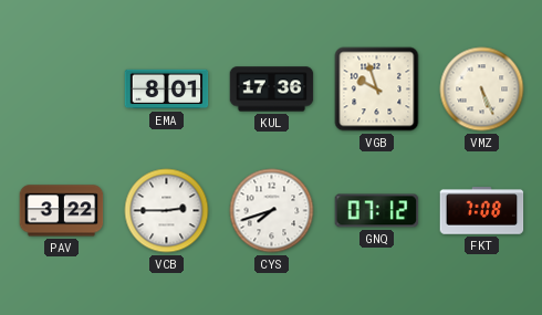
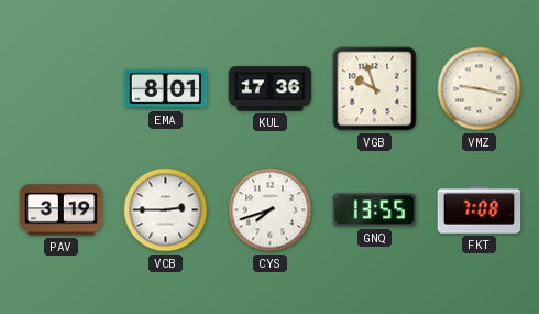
VMZ: 5:26 -> 9:17
PAV: 3:22 -> 3:19
GNQ: 07:12 -> 13:55
